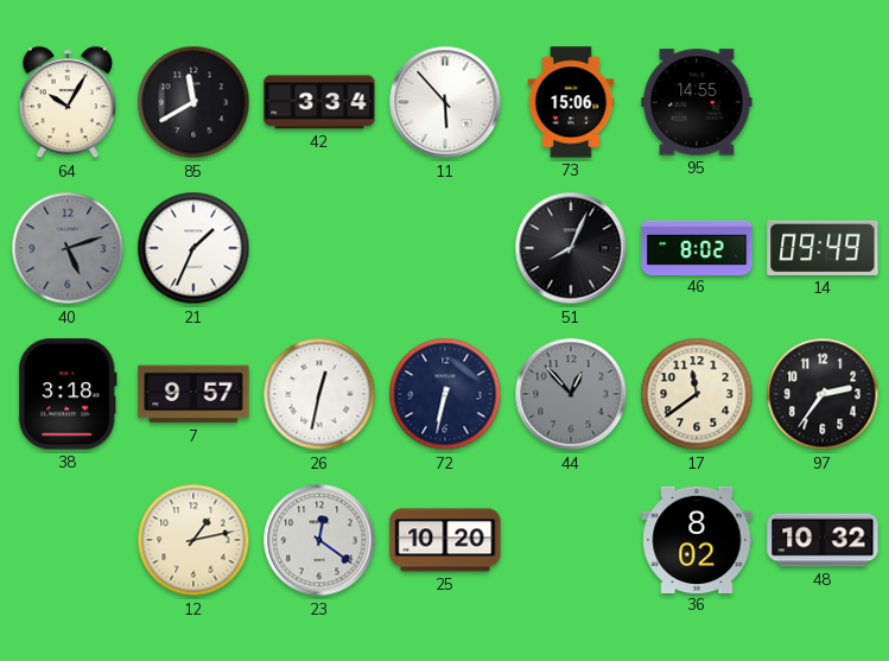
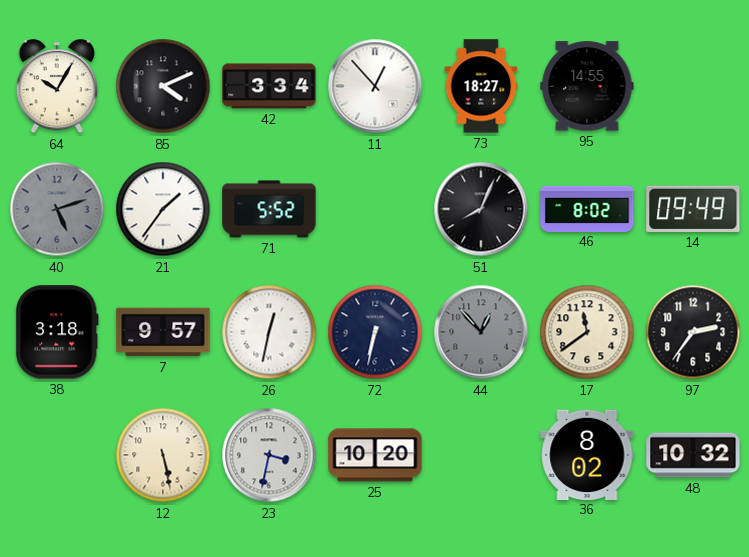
85: 11:40 -> 4:11
11: 5:53 -> 12:53
73: 15:06 -> 18:27
21: 1:34 -> 1:36
71: none -> 5:52
12: 1:13 -> 5:28
23: 12:21 -> 3:32
